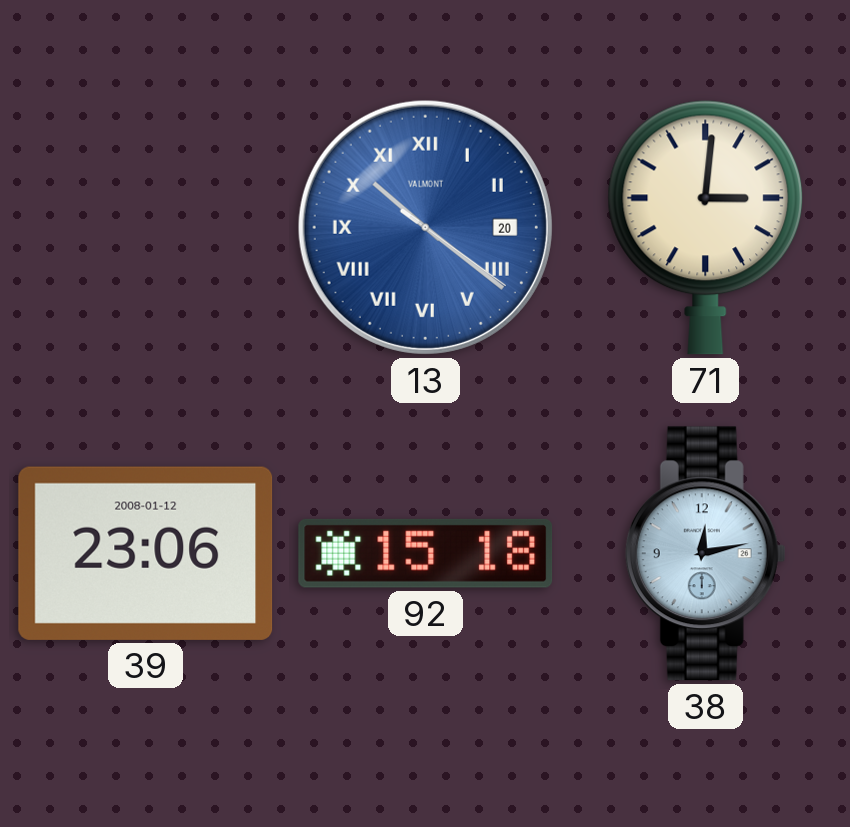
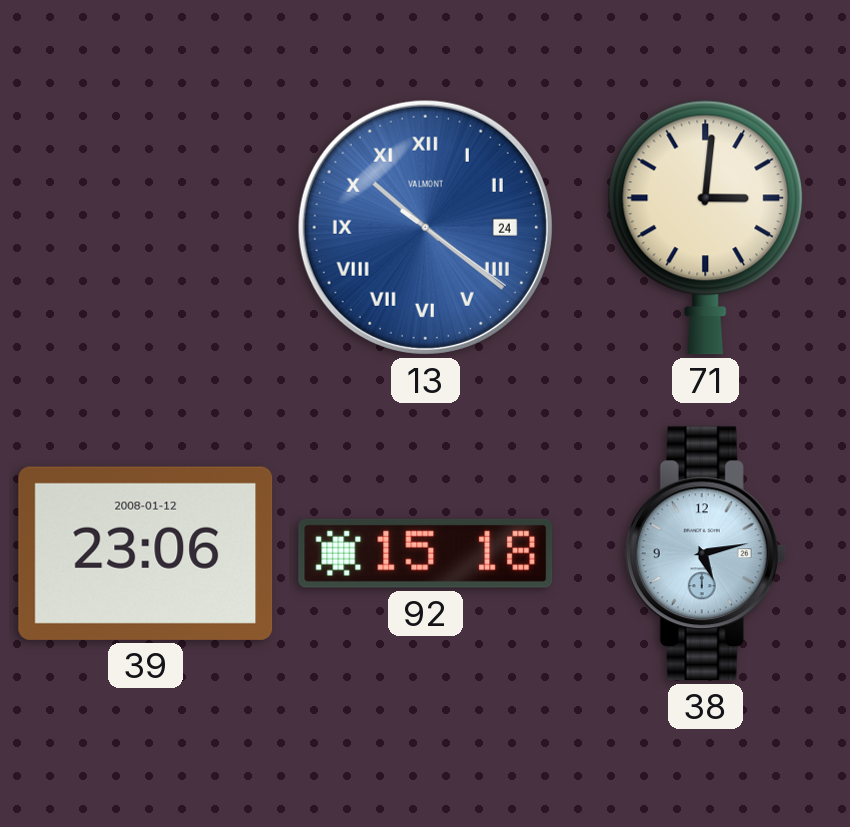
13 date: 20 -> 24
38: 12:13 -> 5:13
